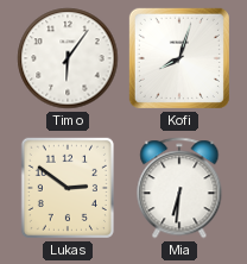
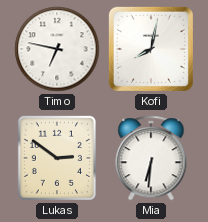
Timo: 6:06 -> 6:47
Kofi: 8:03 -> 8:02
